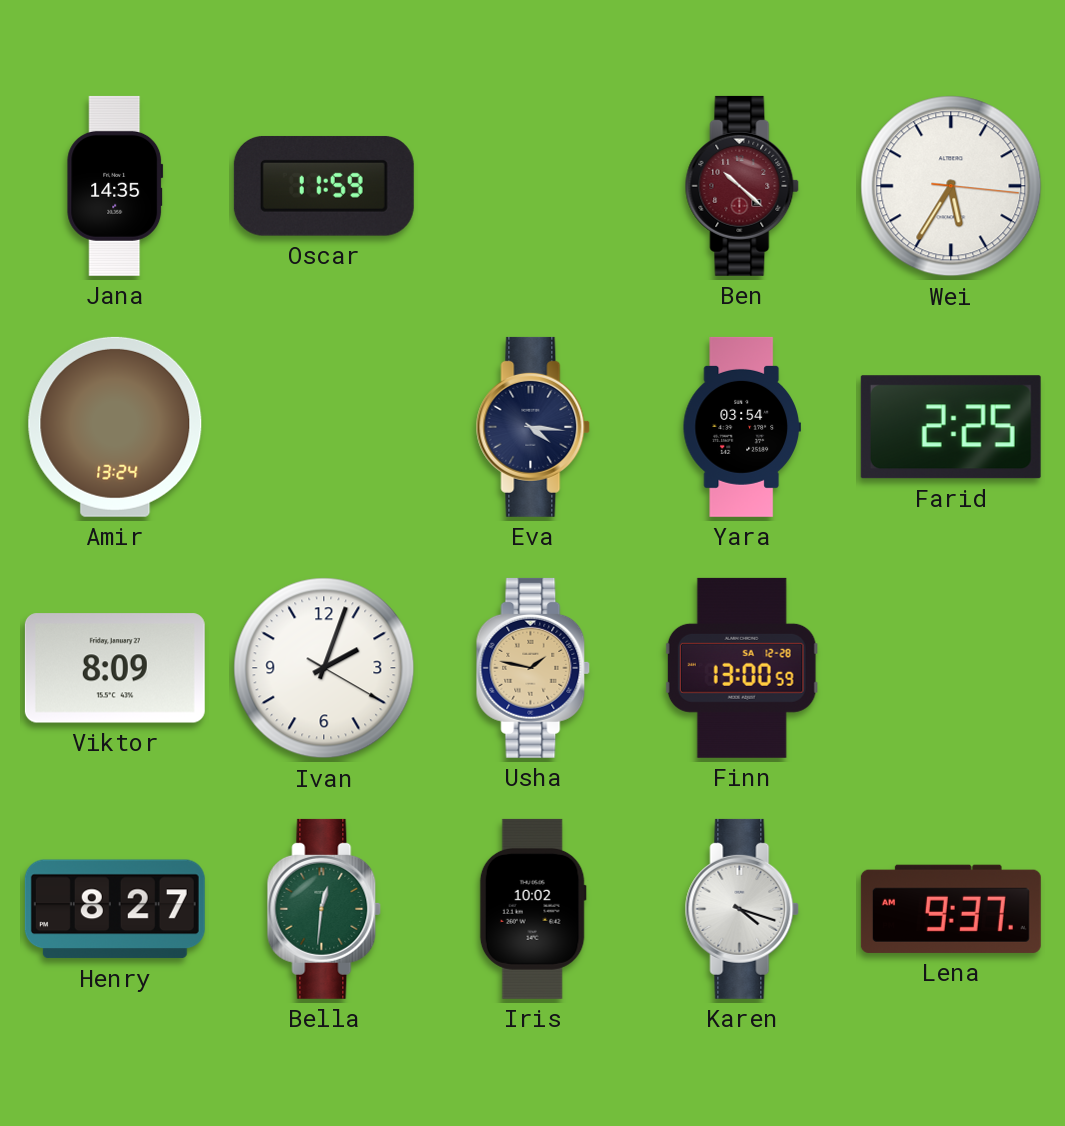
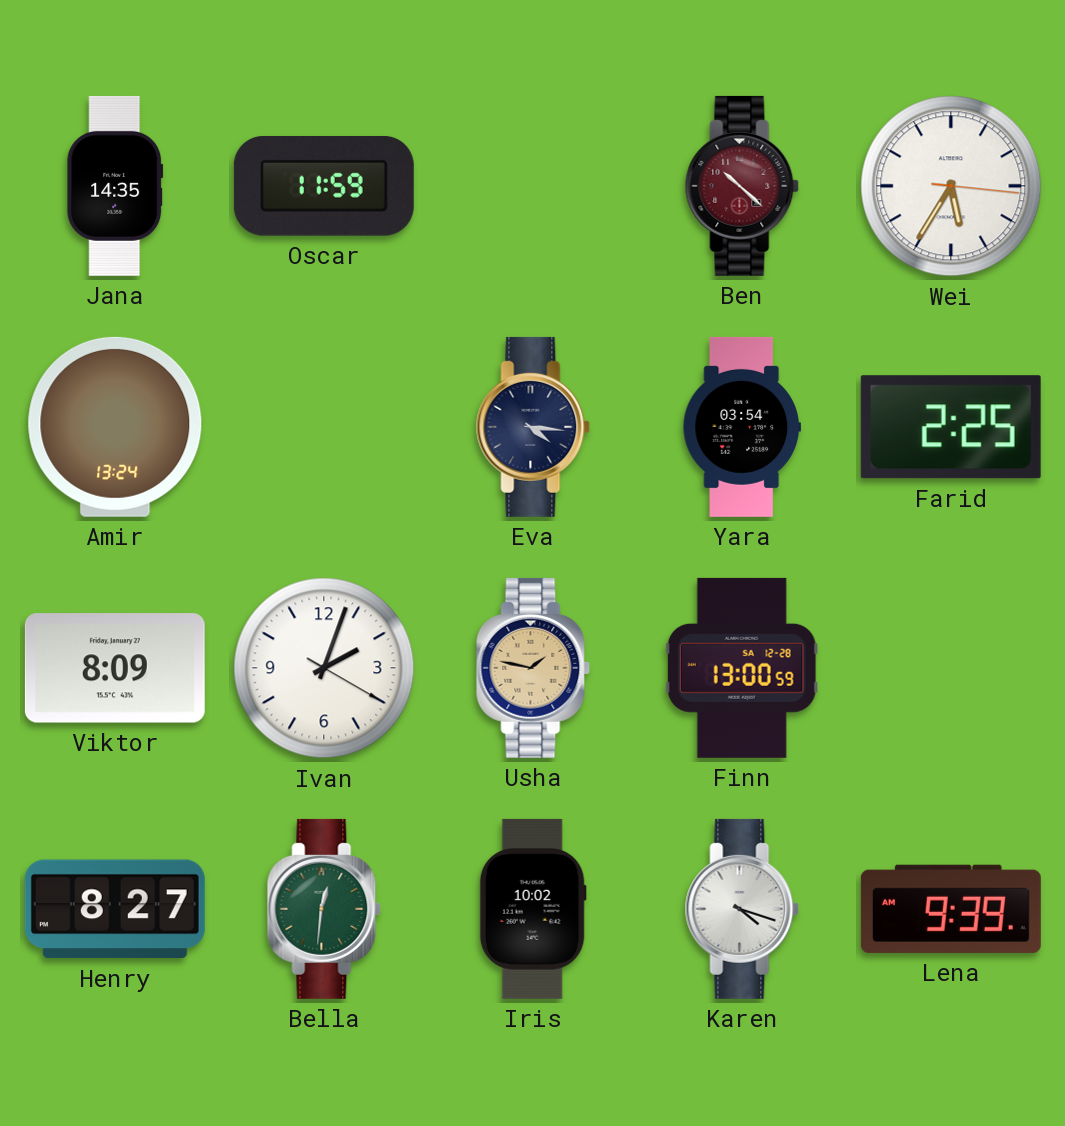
Lena: 9:37 -> 9:39
